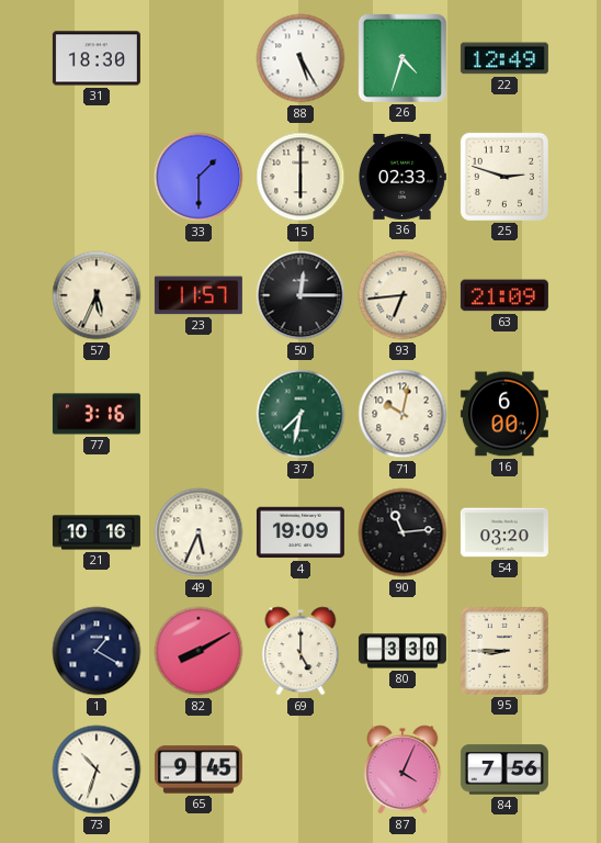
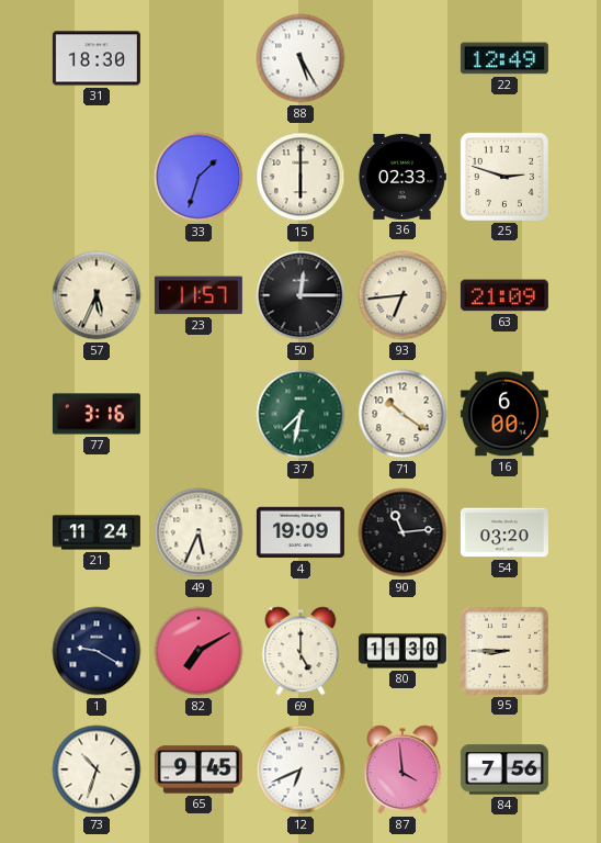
26: 4:33 -> none
33: 1:30 -> 1:33
71: 10:02 -> 10:21
21: 10:16 -> 11:24
1: 1:20 -> 9:20
82: 8:10 -> 7:10
80: 3:30 -> 11:30
12: none -> 6:41
87: 4:04 -> 3:59
